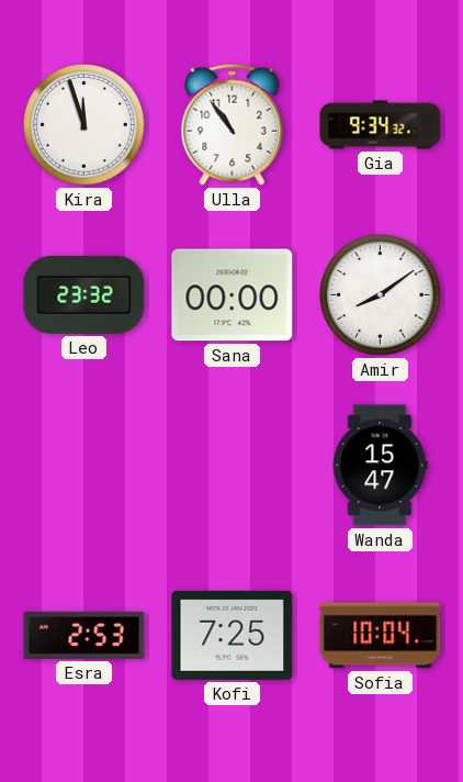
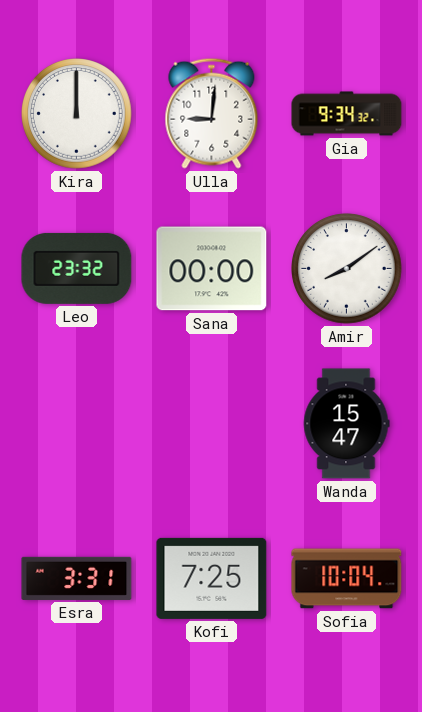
Kira: 11:57 -> 12:00
Ulla: 10:54 -> 9:01
Esra: 2:53 -> 3:31
